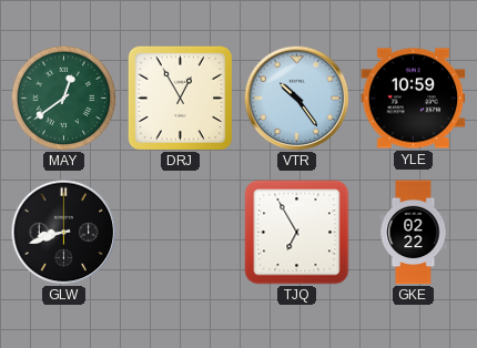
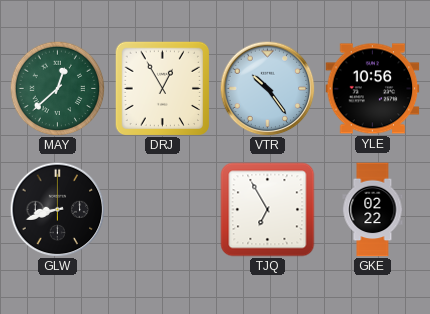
MAY: 12:39 -> 12:38
YLE: 10:59 -> 10:56
